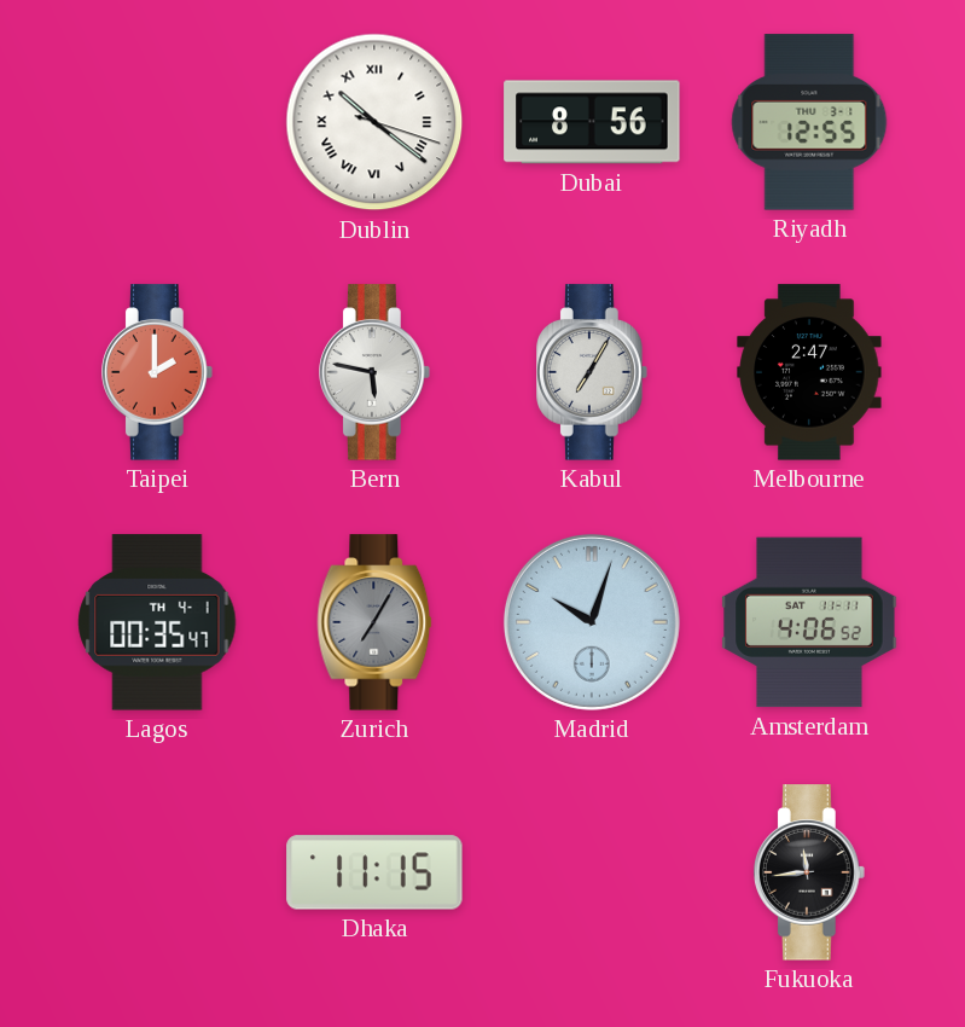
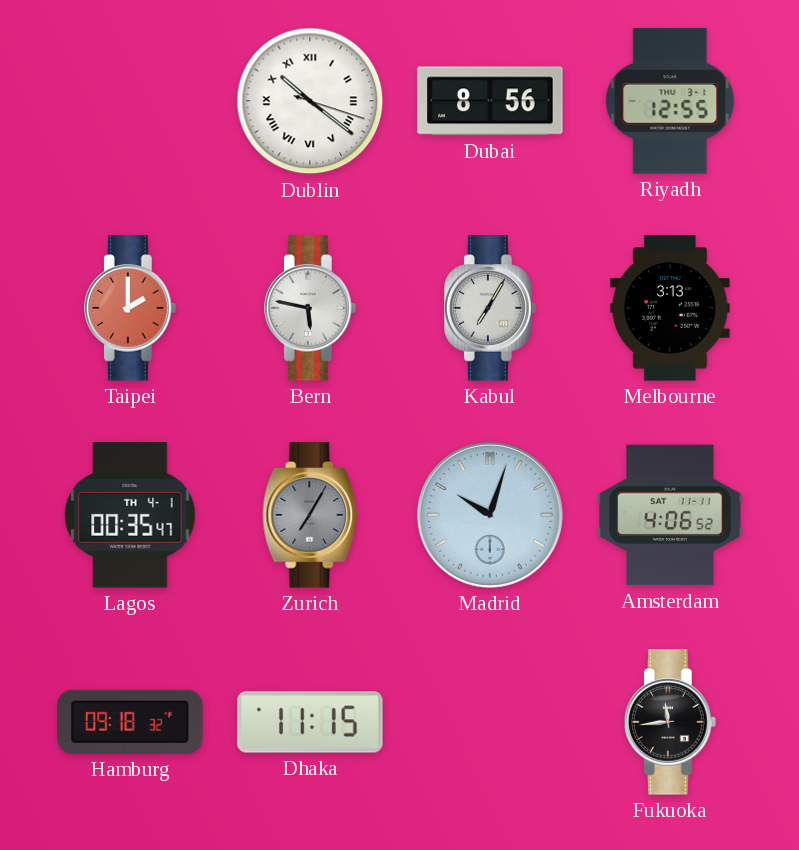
Melbourne: 2:47 -> 3:13
Hamburg: none -> 09:18
